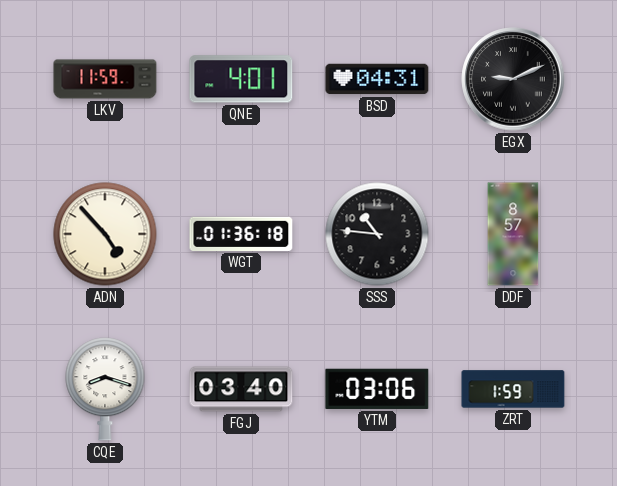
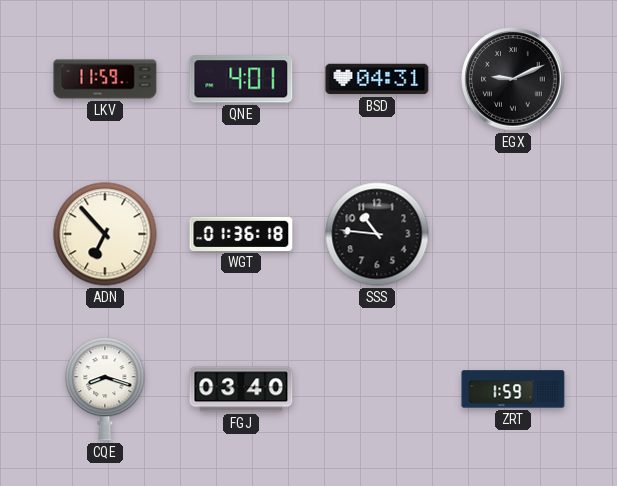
ADN: 4:53 -> 6:53
DDF: 8:57 -> none
YTM: 03:06 -> none
